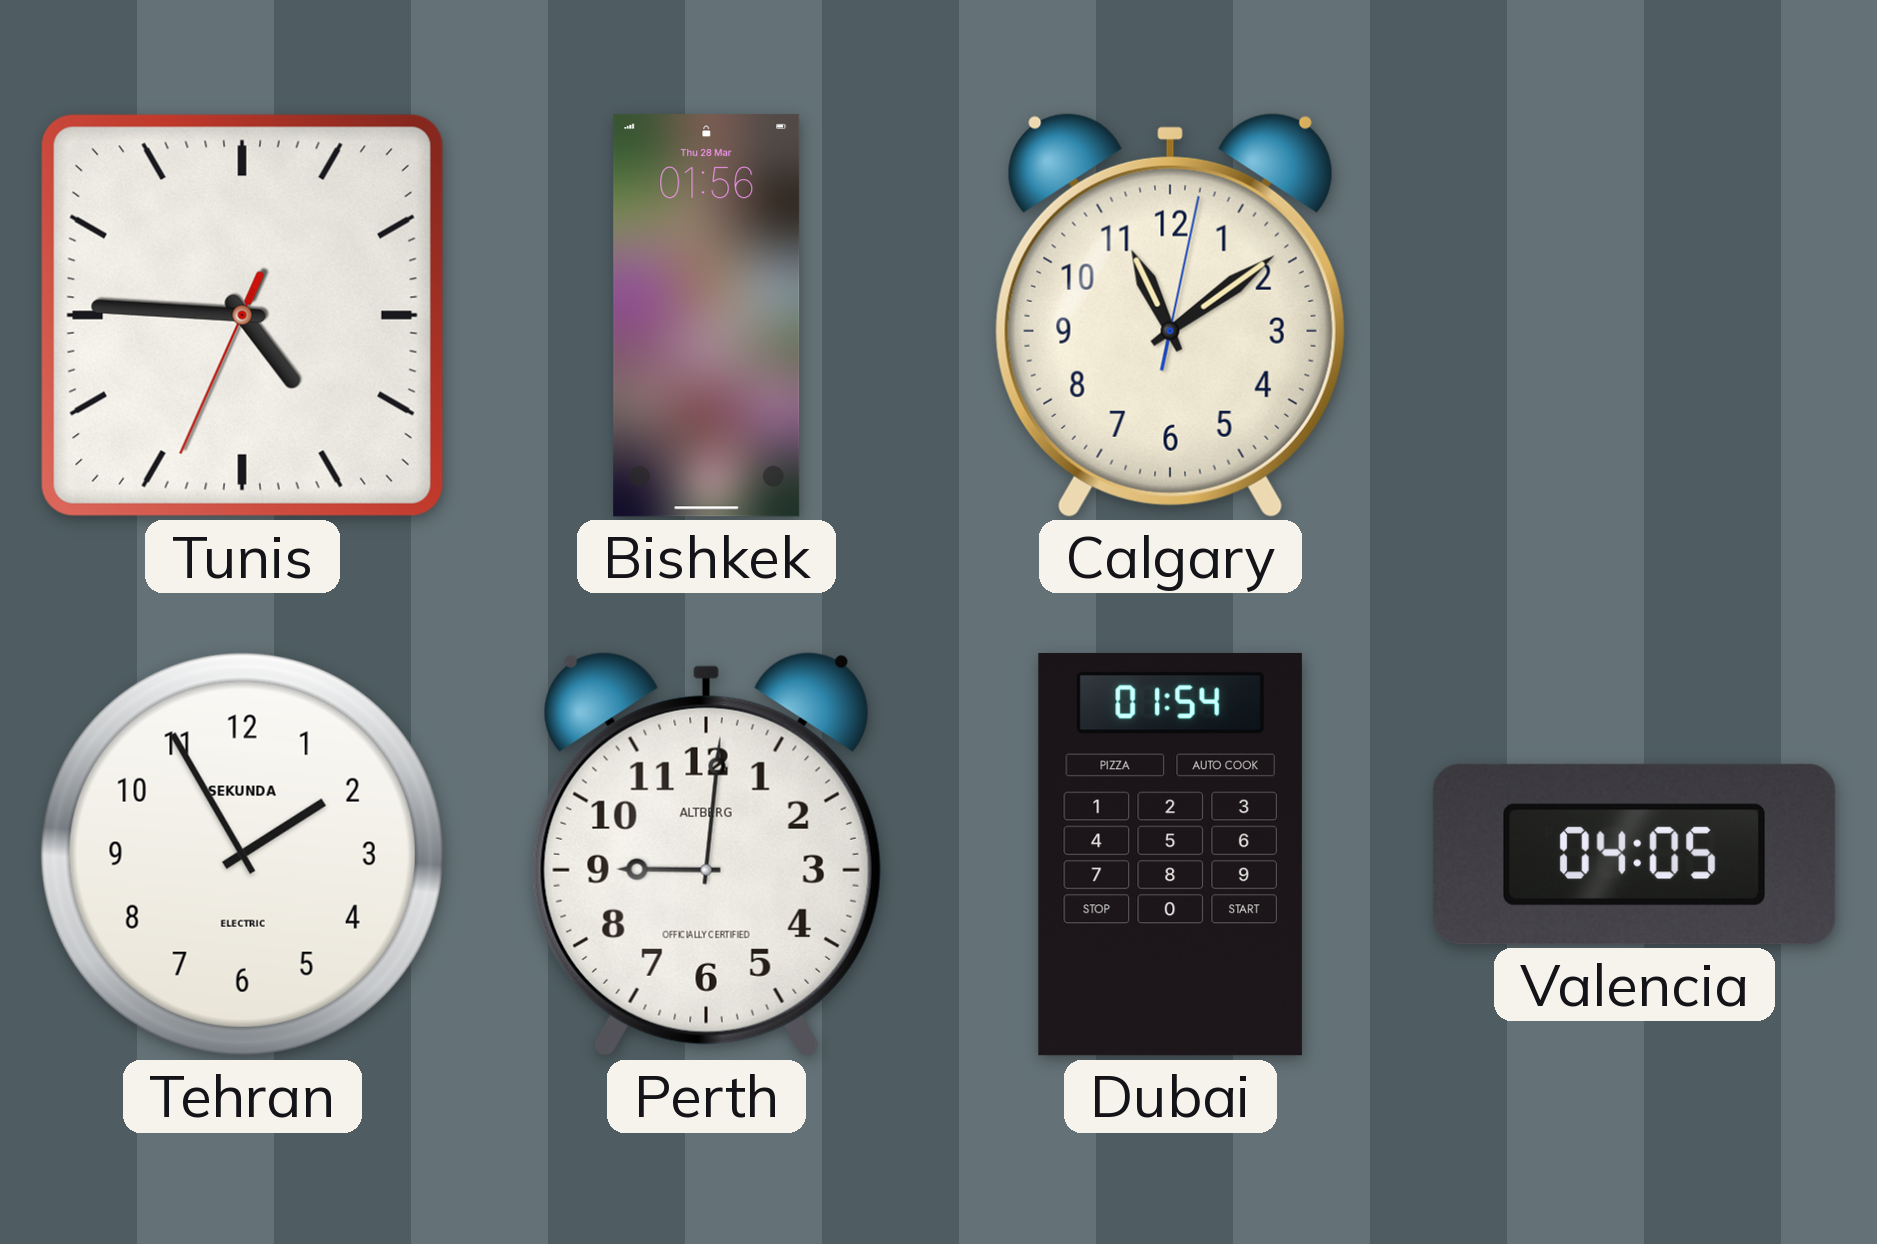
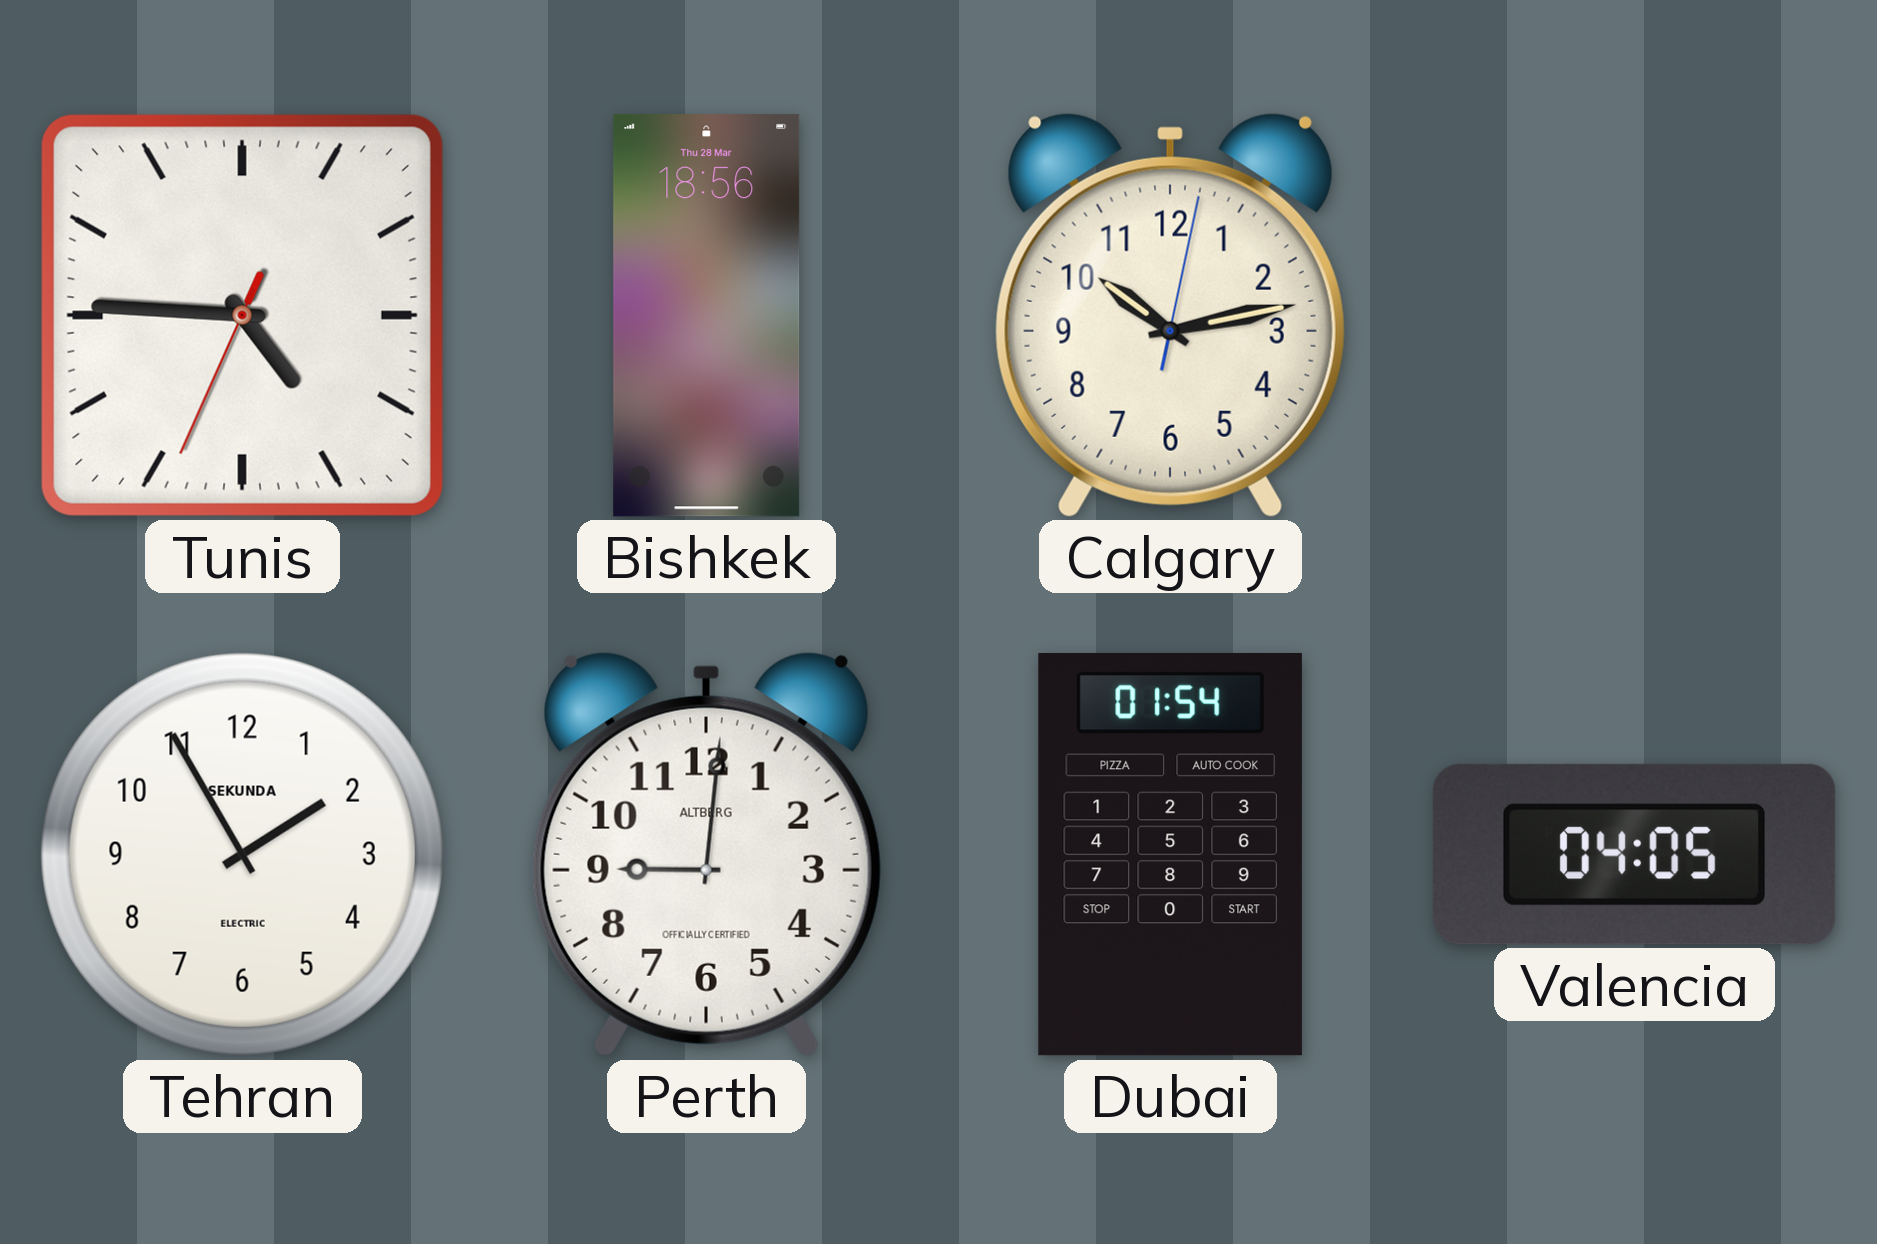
Bishkek: 01:56 -> 18:56
Calgary: 11:09 -> 10:13
